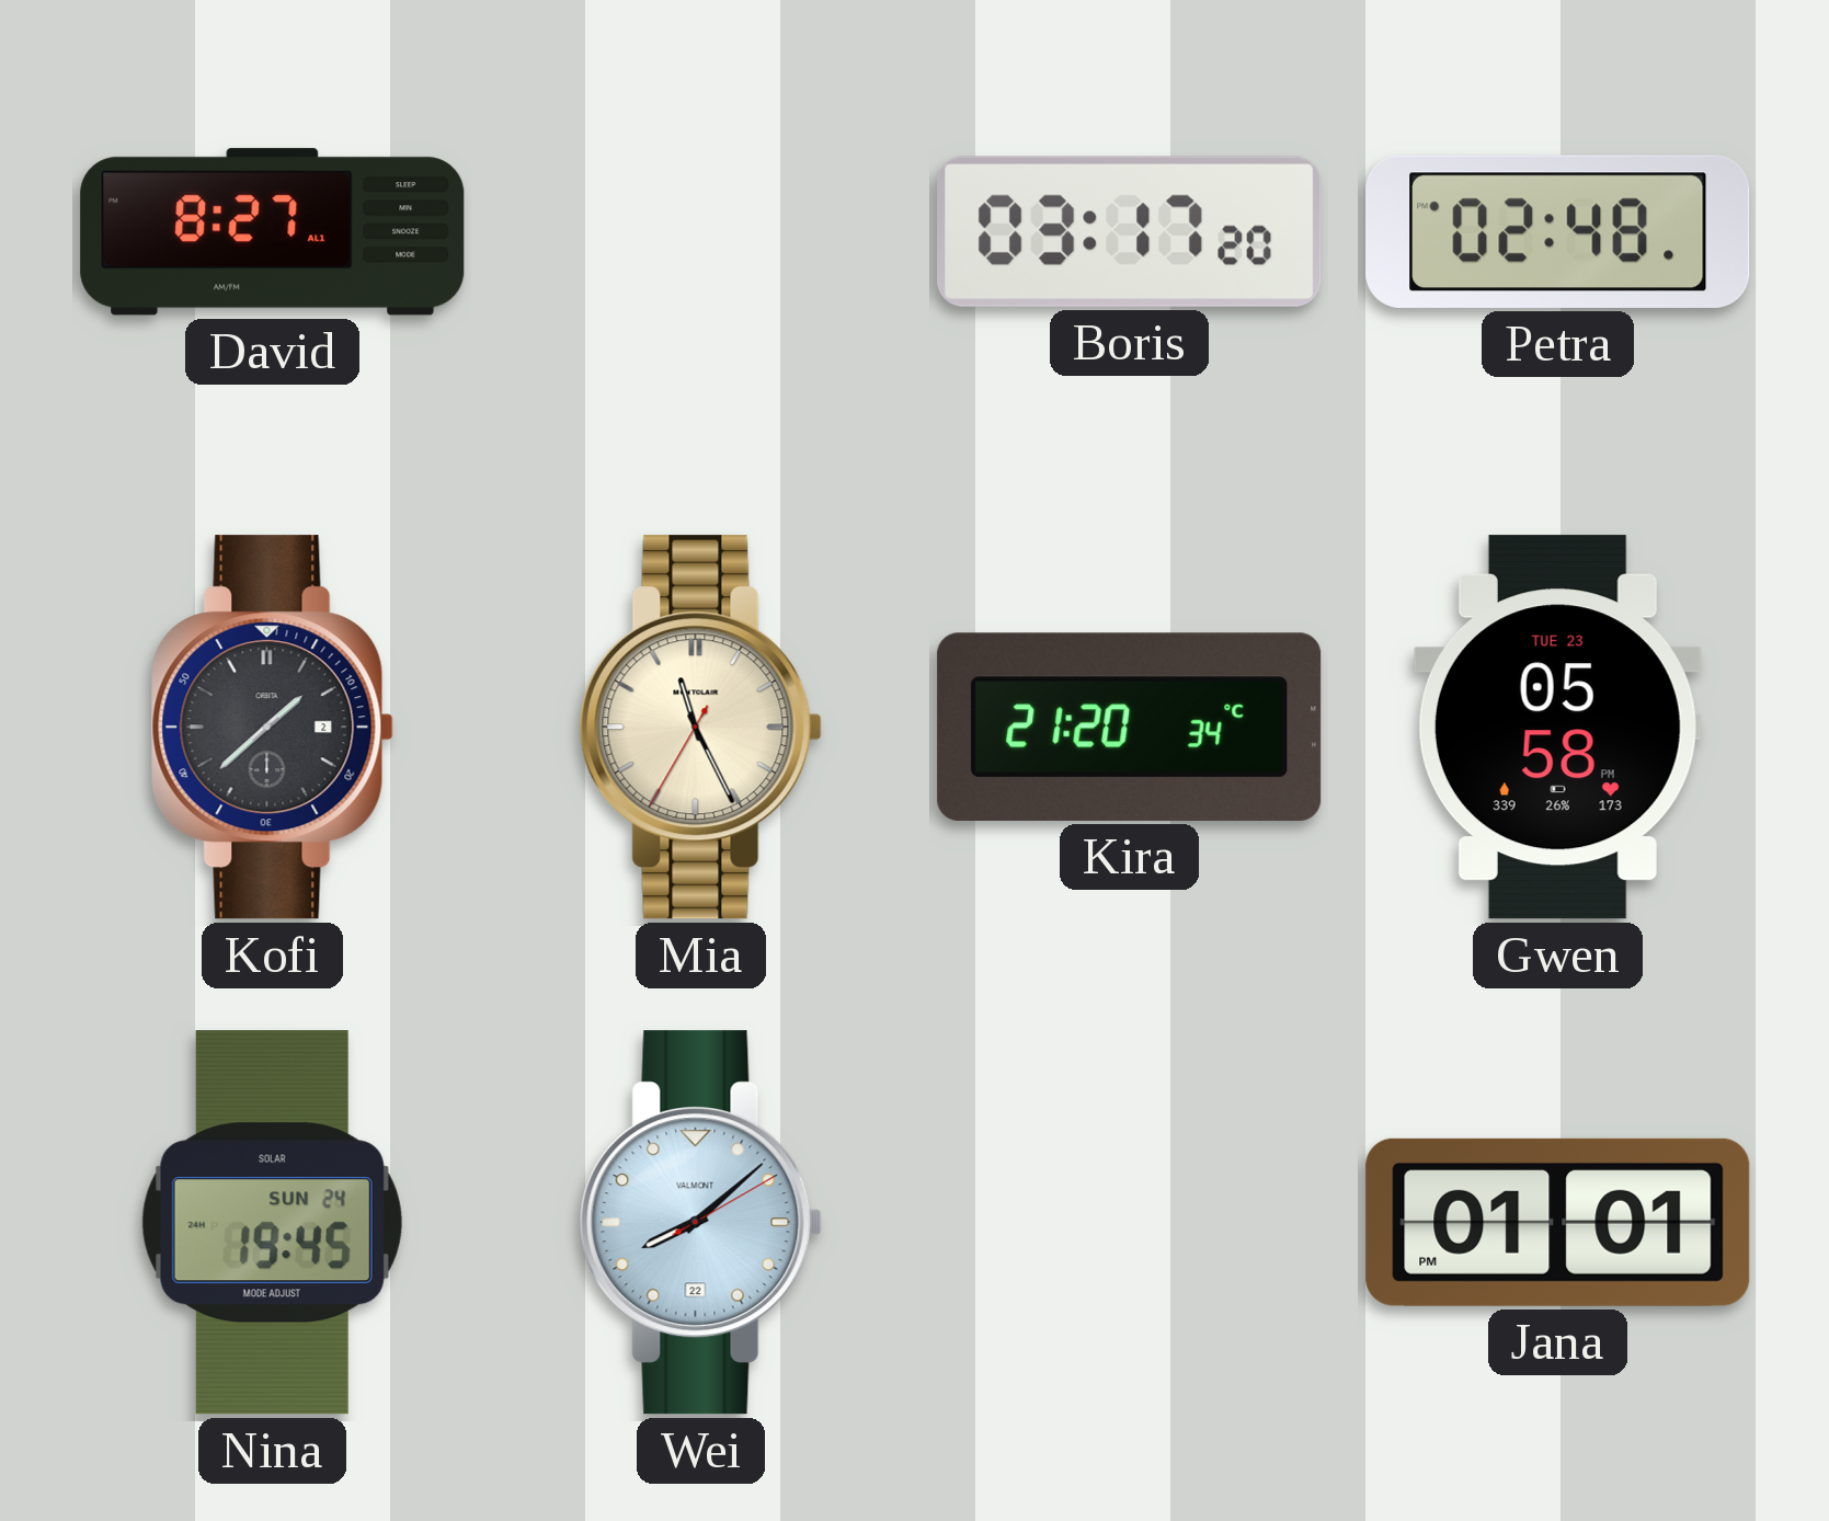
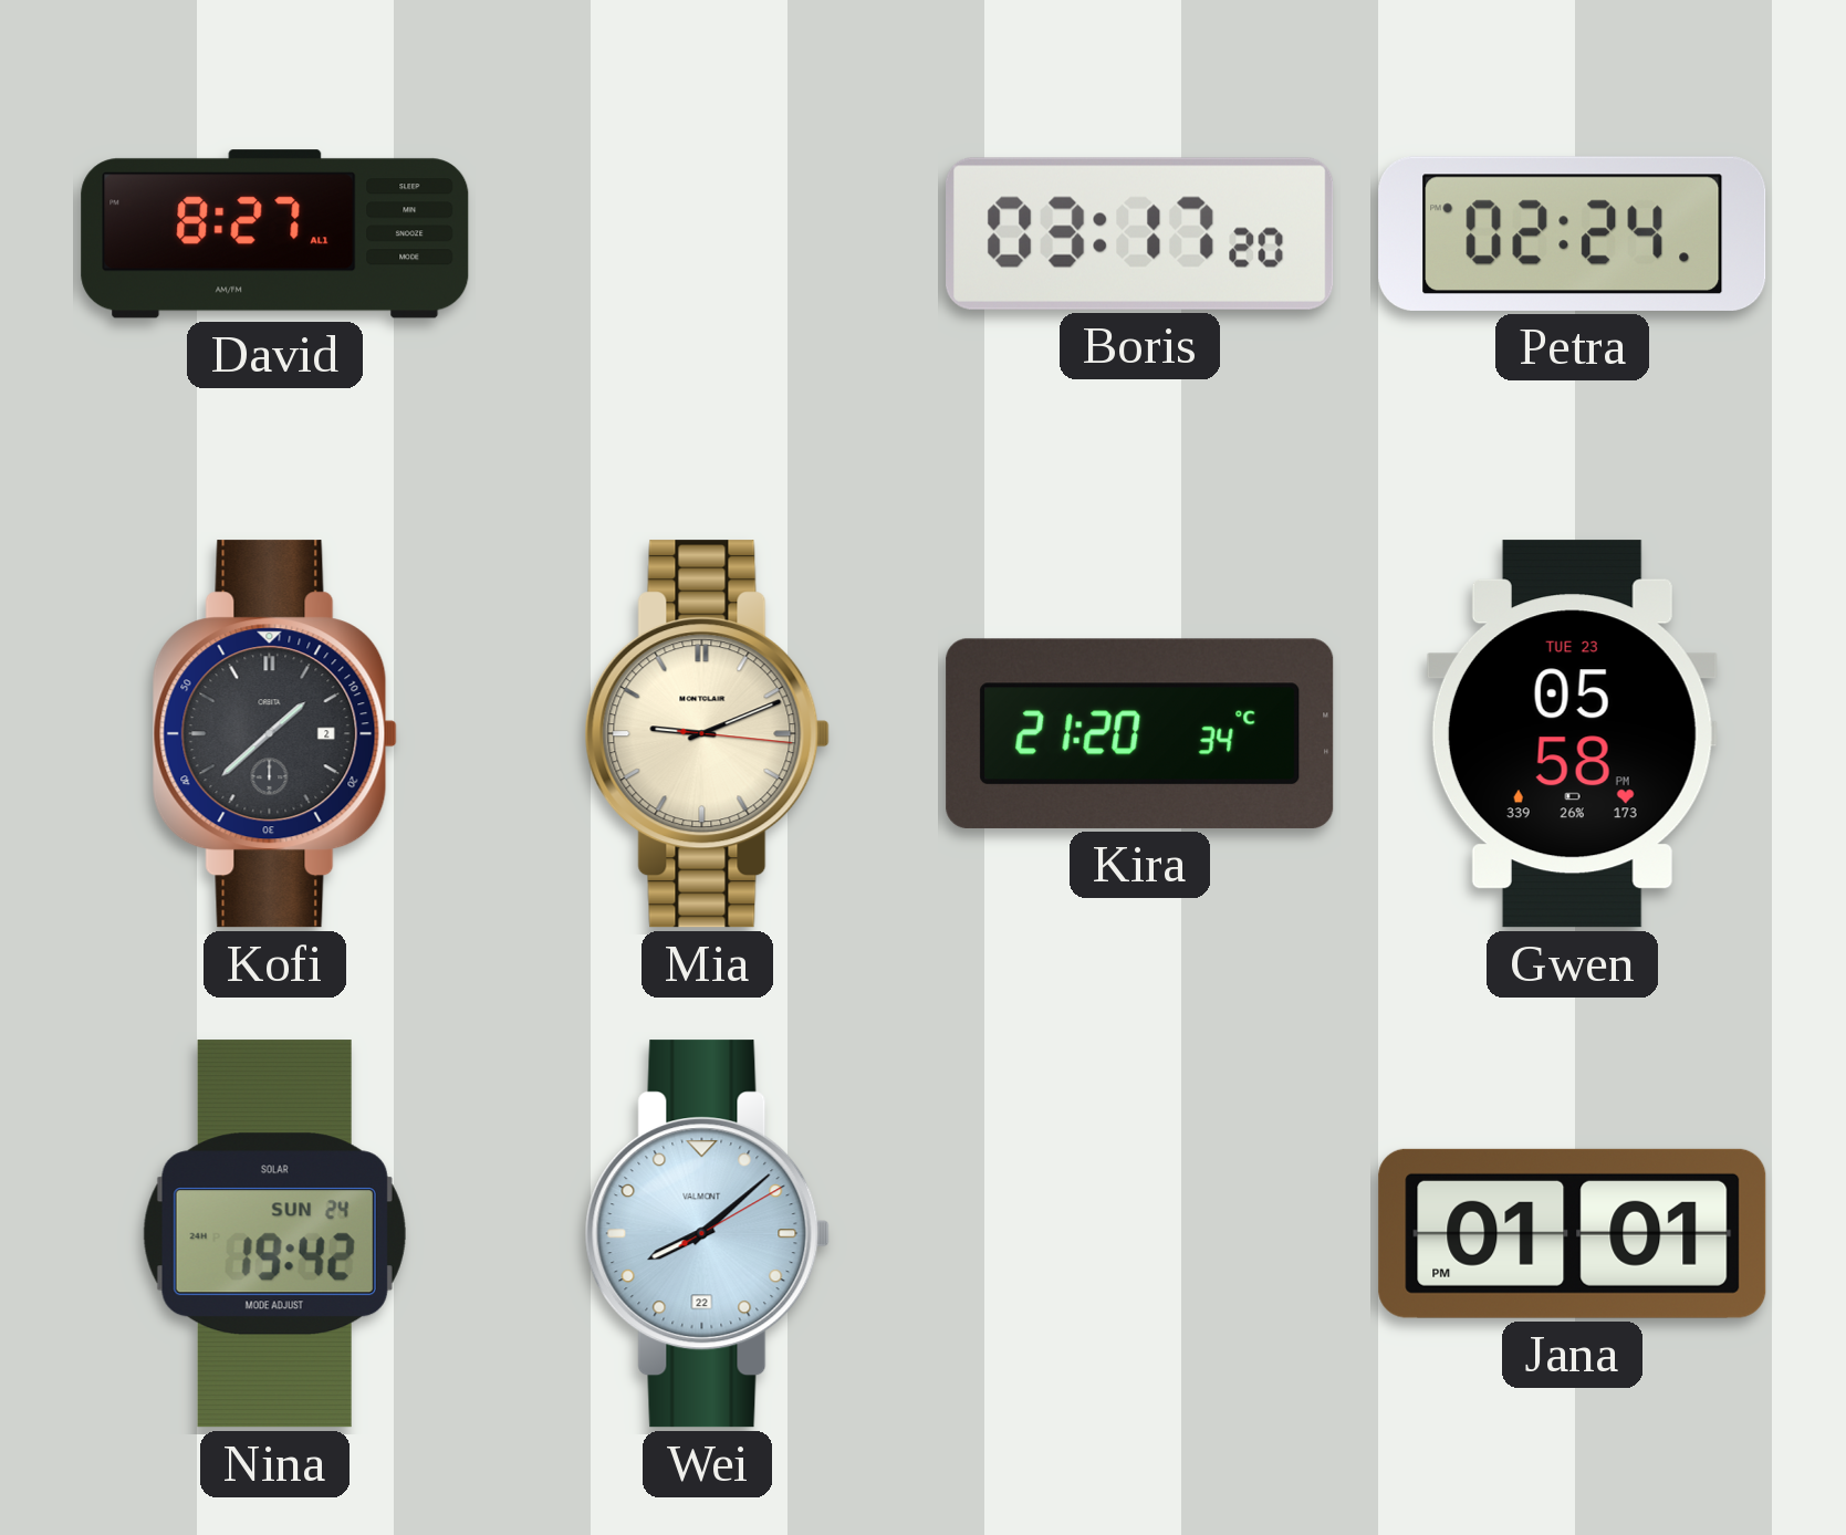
Petra: 02:48 -> 02:24
Mia: 11:25 -> 9:11
Nina: 19:45 -> 19:42
